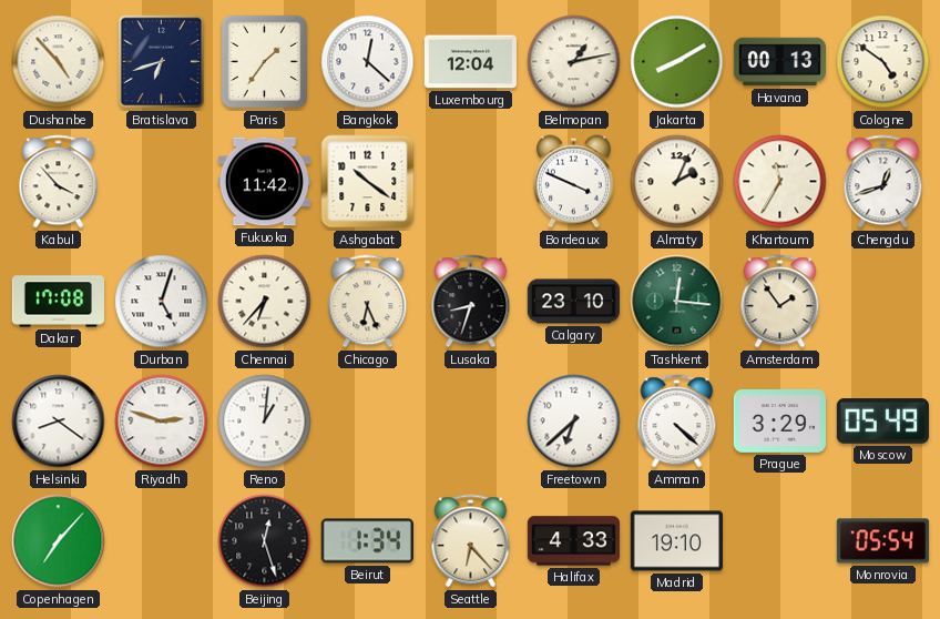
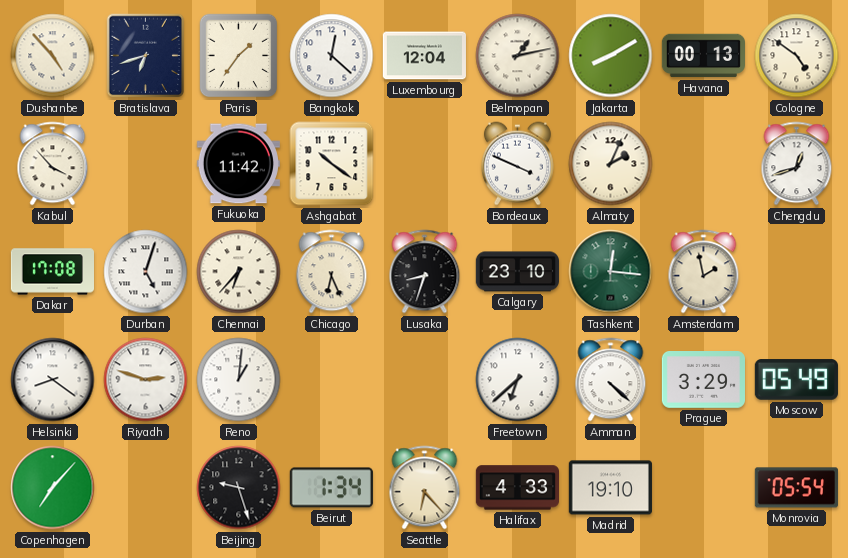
Khartoum: 11:35 -> none
Amsterdam: 1:54 -> 1:58
Beijing: 12:27 -> 9:27
